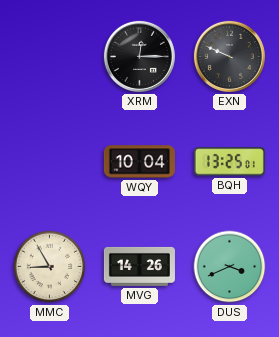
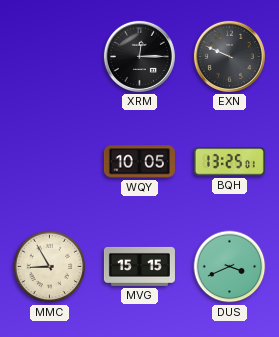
WQY: 10:04 -> 10:05
MVG: 14:26 -> 15:15
